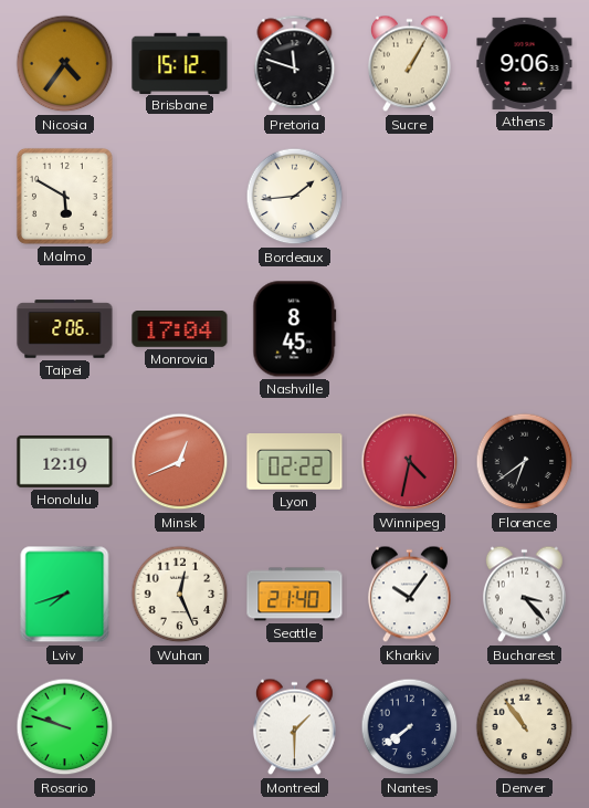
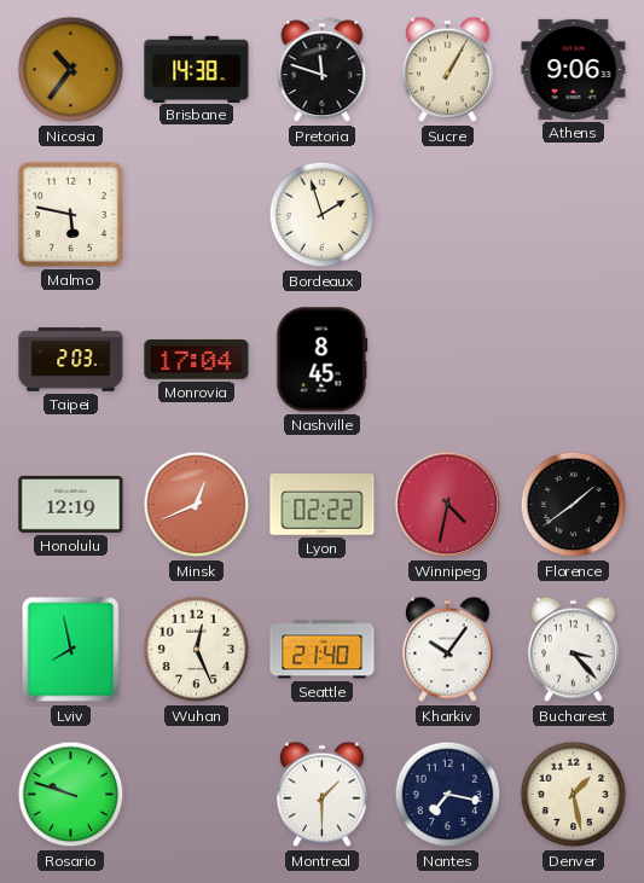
Nicosia: 4:36 -> 10:36
Brisbane: 15:12 -> 14:38
Malmo: 5:50 -> 5:47
Bordeaux: 1:44 -> 1:57
Taipei: 2:06 -> 2:03
Florence: 6:39 -> 1:39
Lviv: 7:42 -> 7:58
Nantes: 7:39 -> 7:17
Denver: 10:54 -> 1:28
